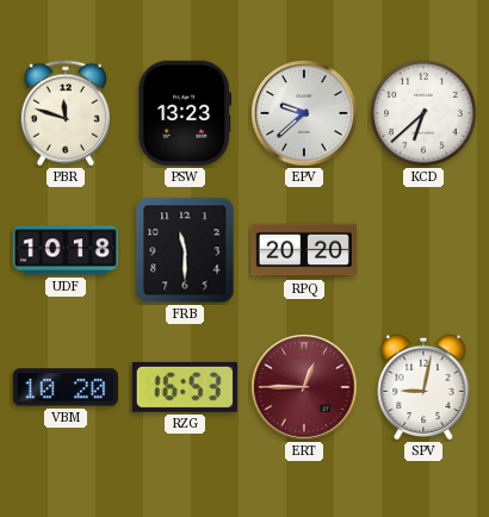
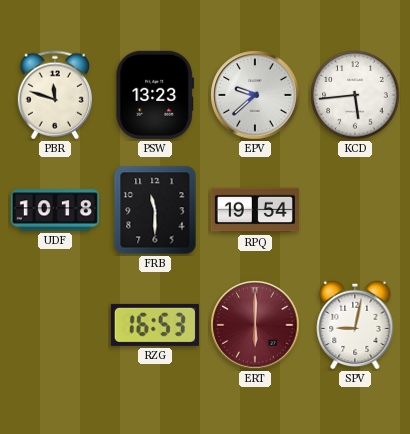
KCD: 6:38 -> 5:44
RPQ: 20:20 -> 19:54
VBM: 10:20 -> none
ERT: 12:45 -> 6:00
